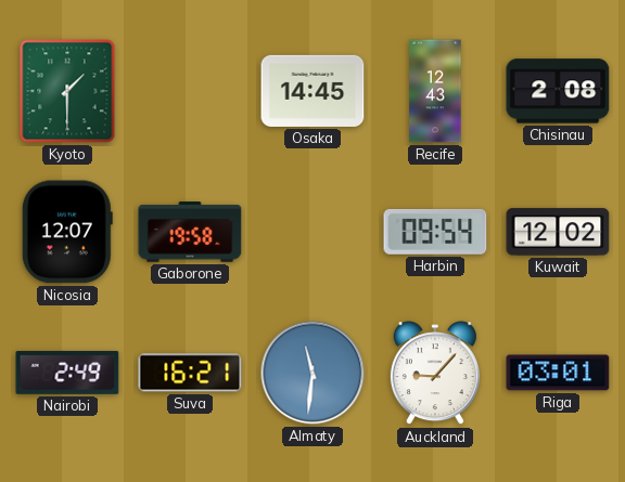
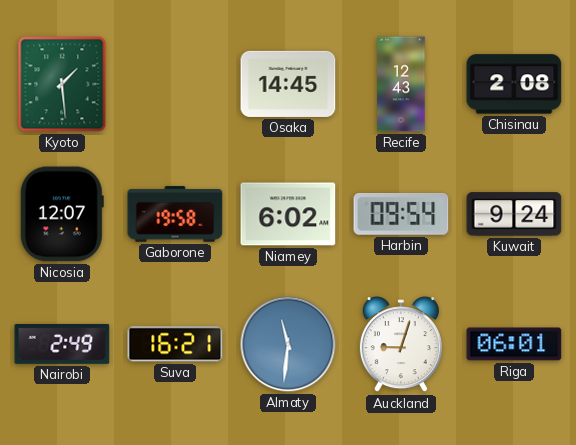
Kyoto: 1:30 -> 1:29
Niamey: none -> 6:02
Kuwait: 12:02 -> 9:24
Auckland: 9:07 -> 9:03
Riga: 03:01 -> 06:01
